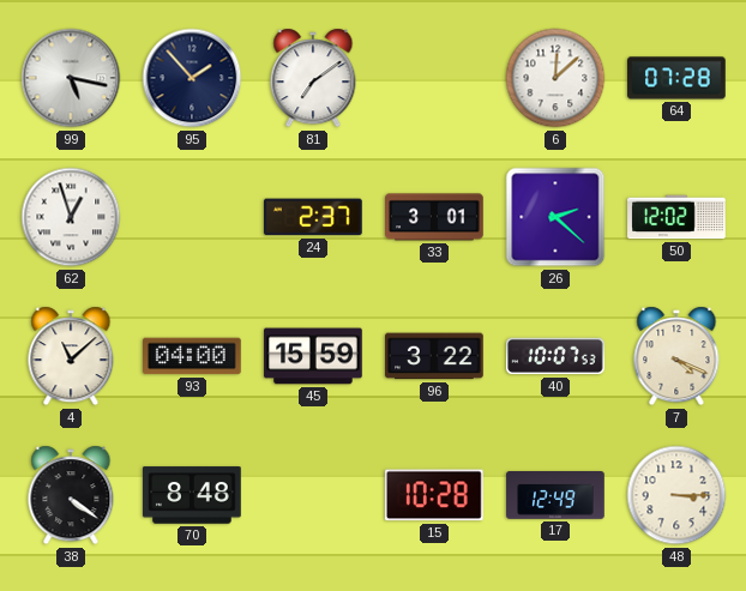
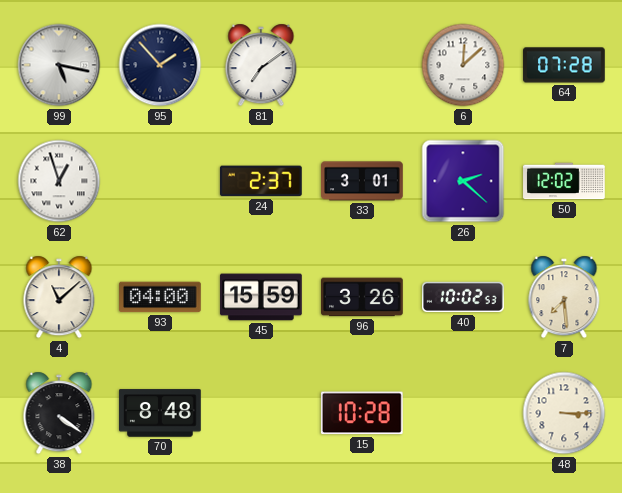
96: 3:22 -> 3:26
40: 10:07 -> 10:02
7: 4:19 -> 7:29
17: 12:49 -> none
